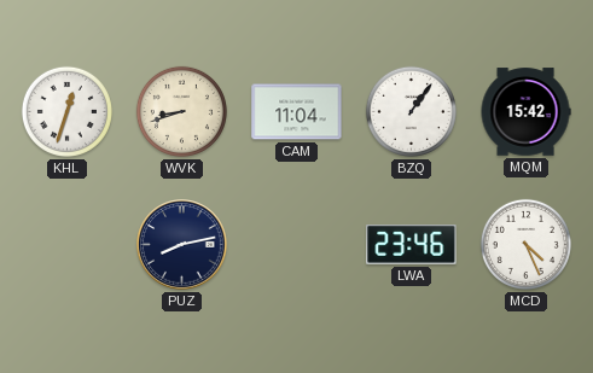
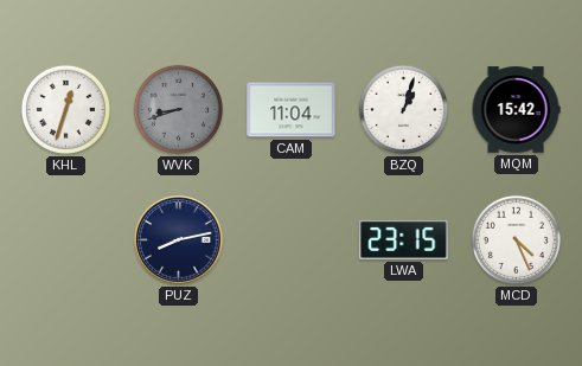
WVK dial: cream -> grey
BZQ: 1:06 -> 1:03
LWA: 23:46 -> 23:15
